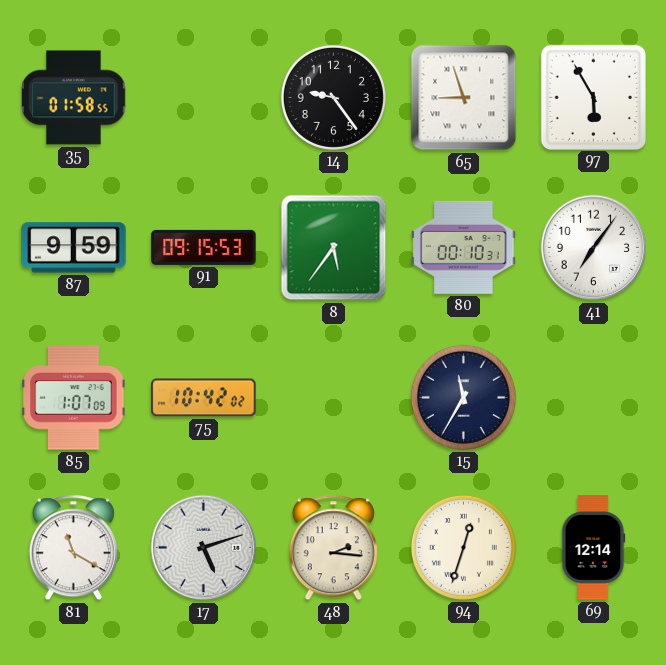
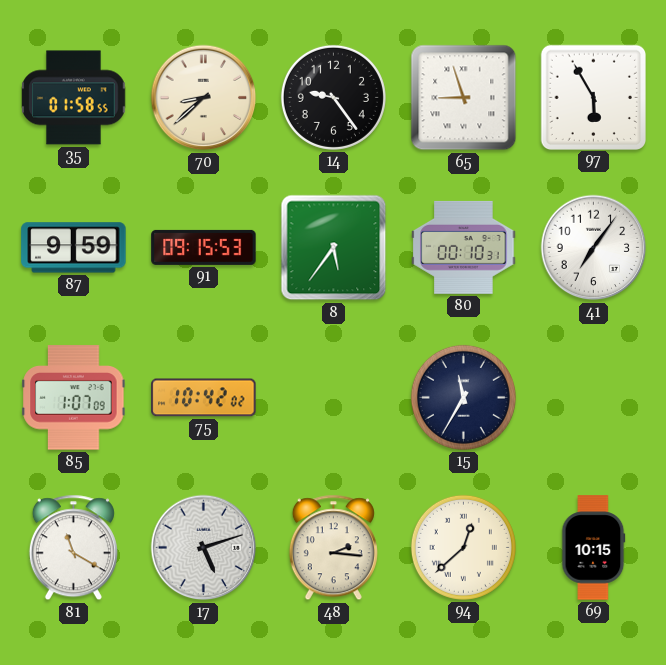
70: none -> 8:38
94: 12:33 -> 12:38
69: 12:14 -> 10:15
